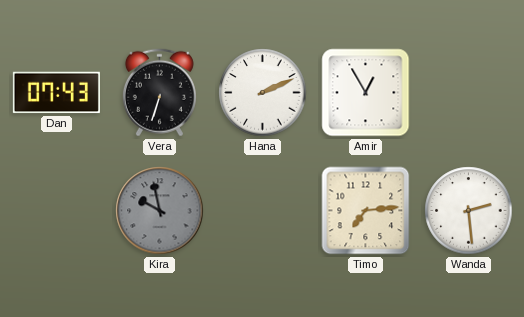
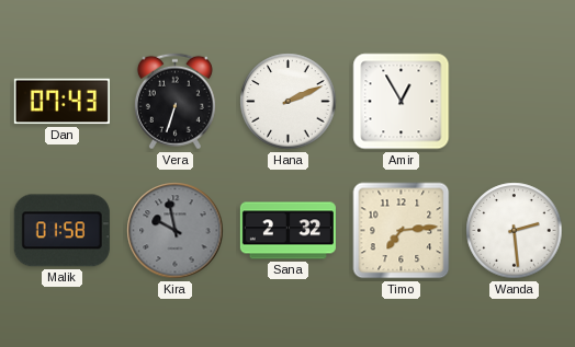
Malik: none -> 01:58
Sana: none -> 2:32
